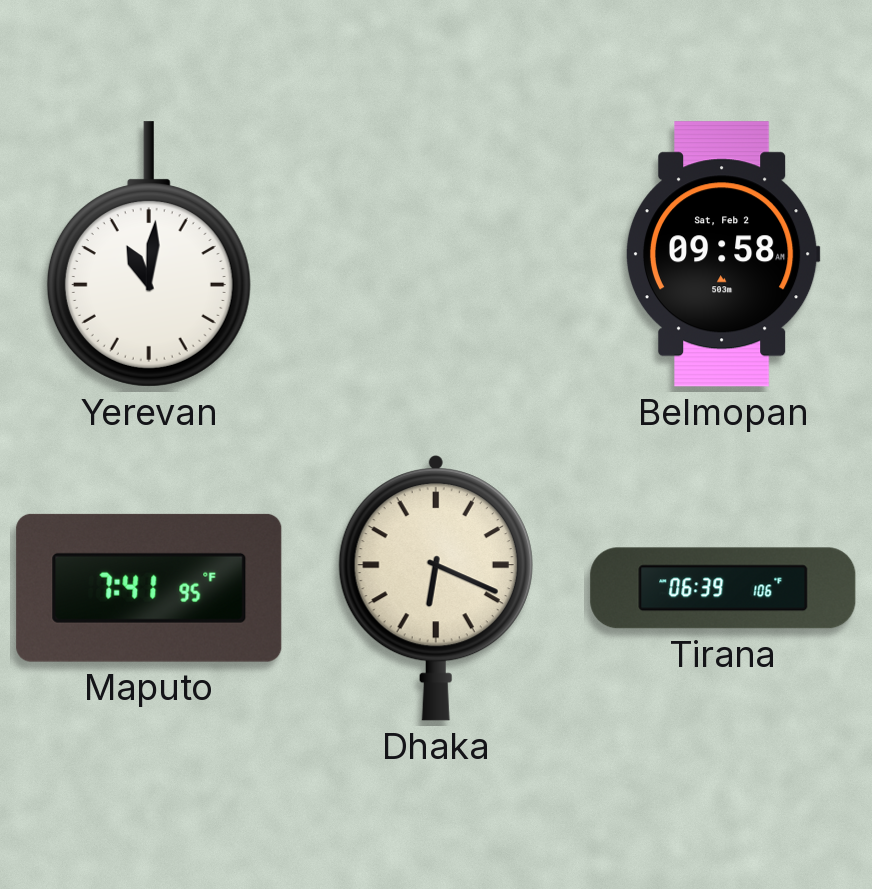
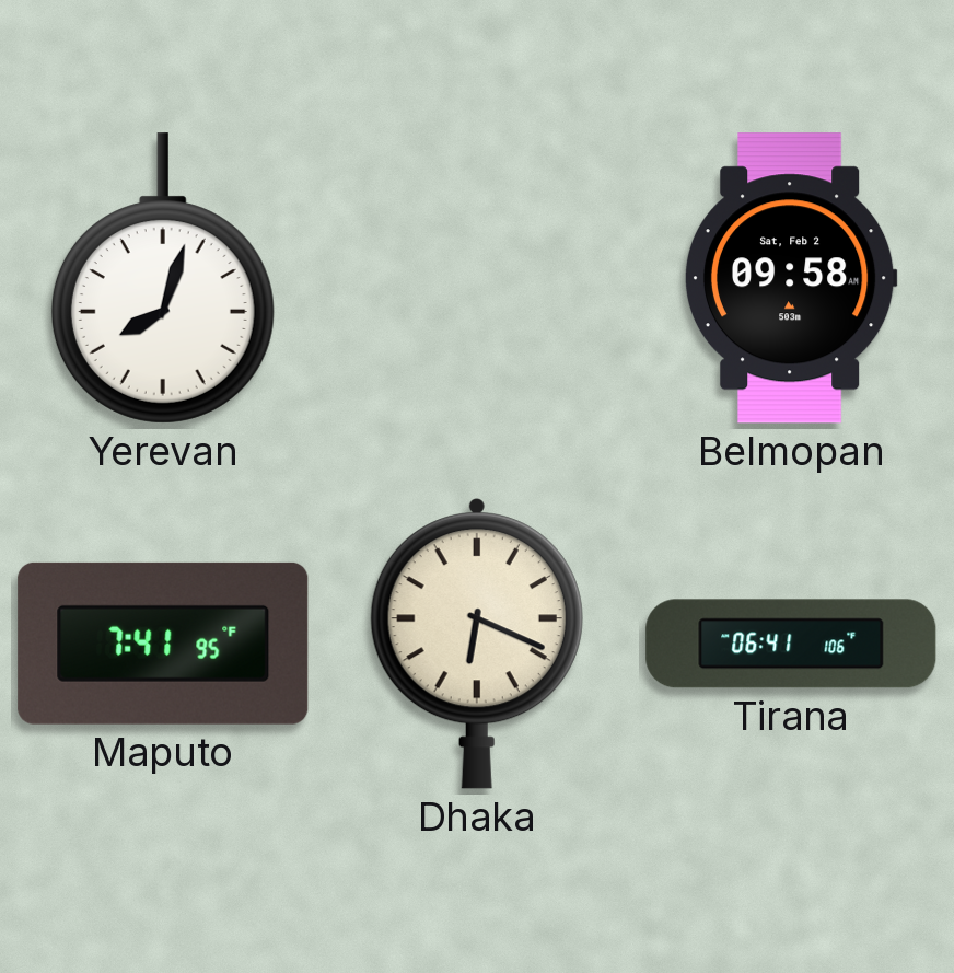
Yerevan: 11:01 -> 8:03
Tirana: 06:39 -> 06:41
